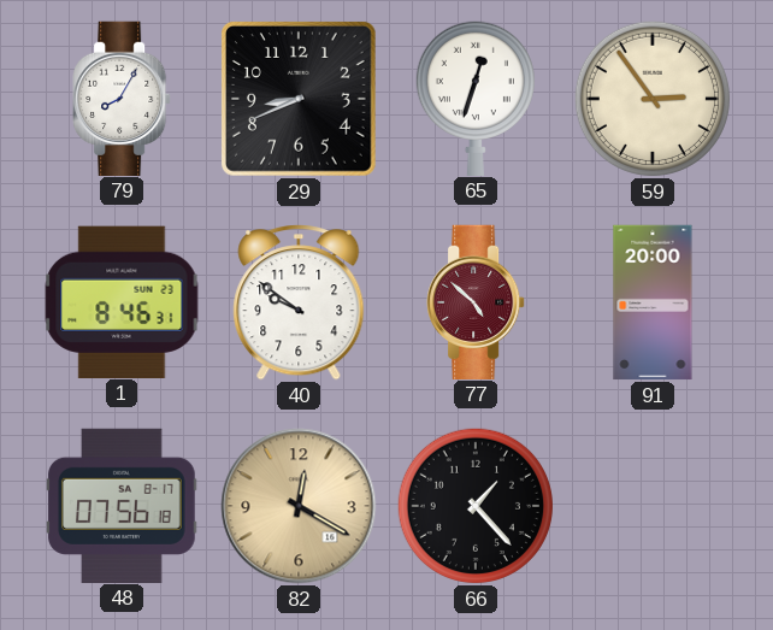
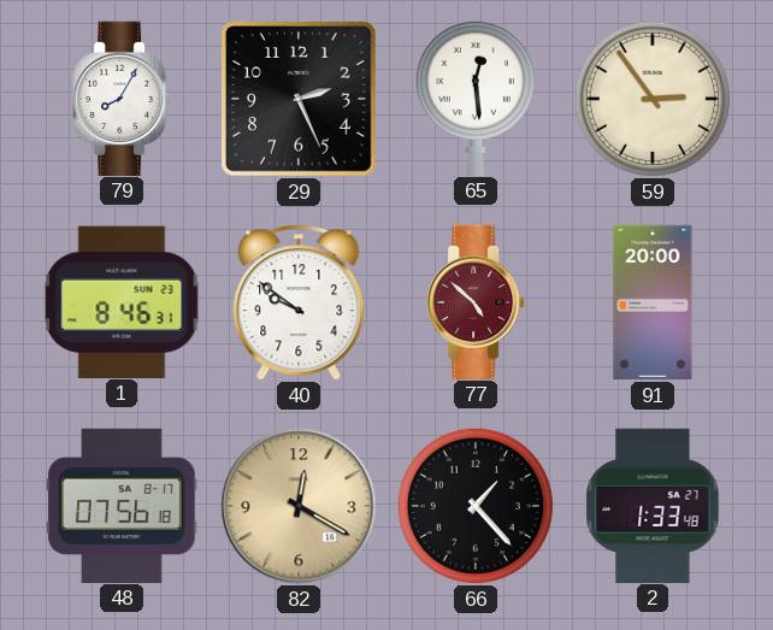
29: 8:41 -> 2:26
65: 12:33 -> 12:29
2: none -> 1:33
